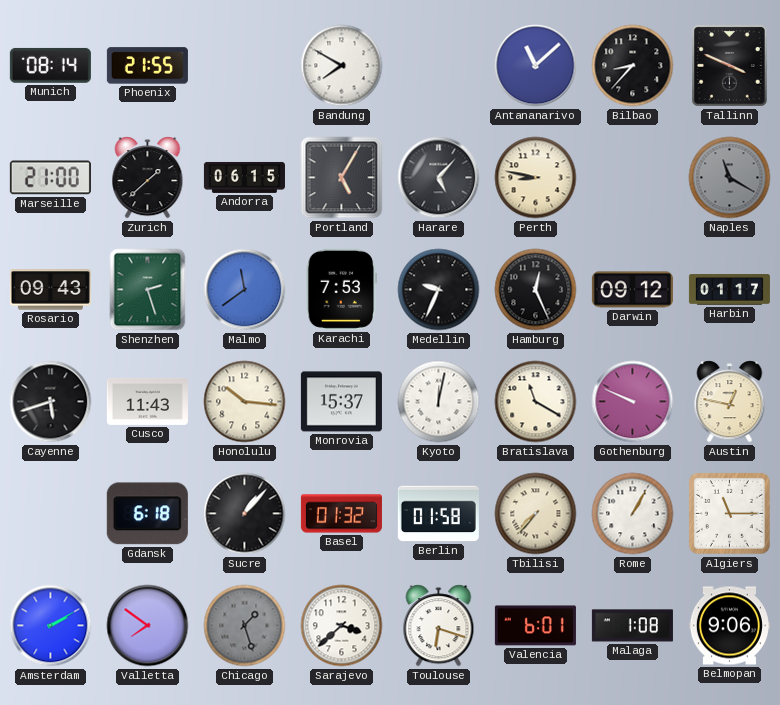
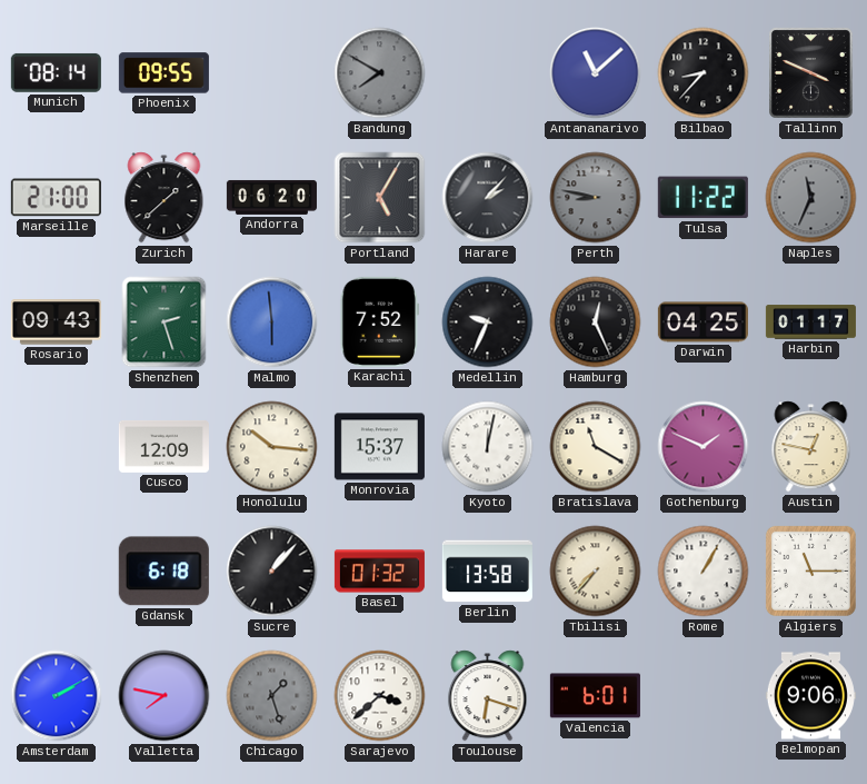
Phoenix: 21:55 -> 09:55
Bandung dial: white -> grey
Andorra: 06:15 -> 06:20
Harare: 5:07 -> 2:07
Perth dial: cream -> grey
Tulsa: none -> 11:22
Naples: 11:20 -> 11:34
Malmo: 11:39 -> 5:59
Karachi: 7:53 -> 7:52
Darwin: 09:12 -> 04:25
Cayenne: 5:42 -> none
Cusco: 11:43 -> 12:09
Gothenburg: 9:49 -> 1:49
Berlin: 01:58 -> 13:58
Valletta: 7:51 -> 7:47
Malaga: 1:08 -> none
